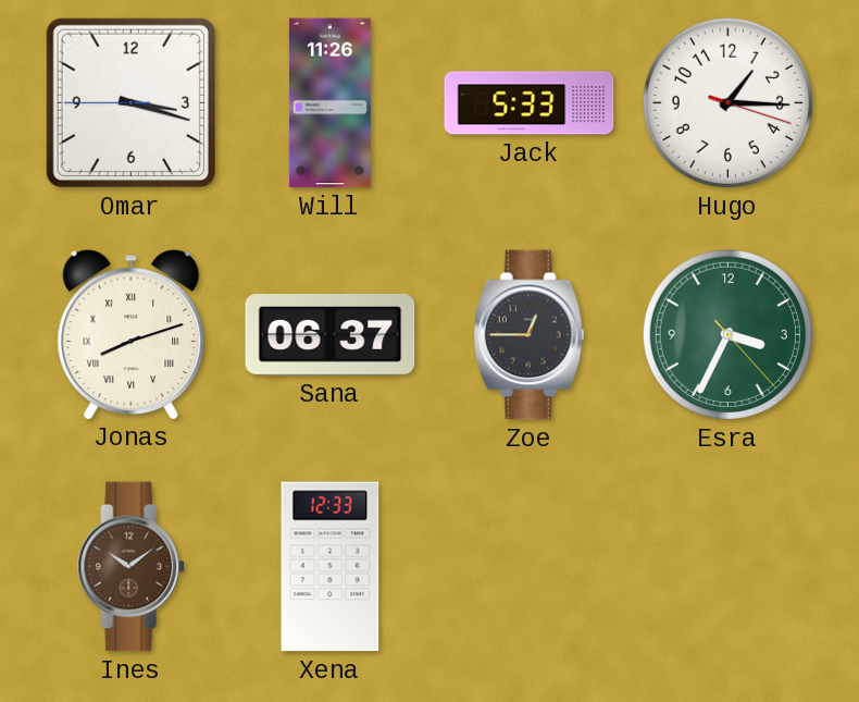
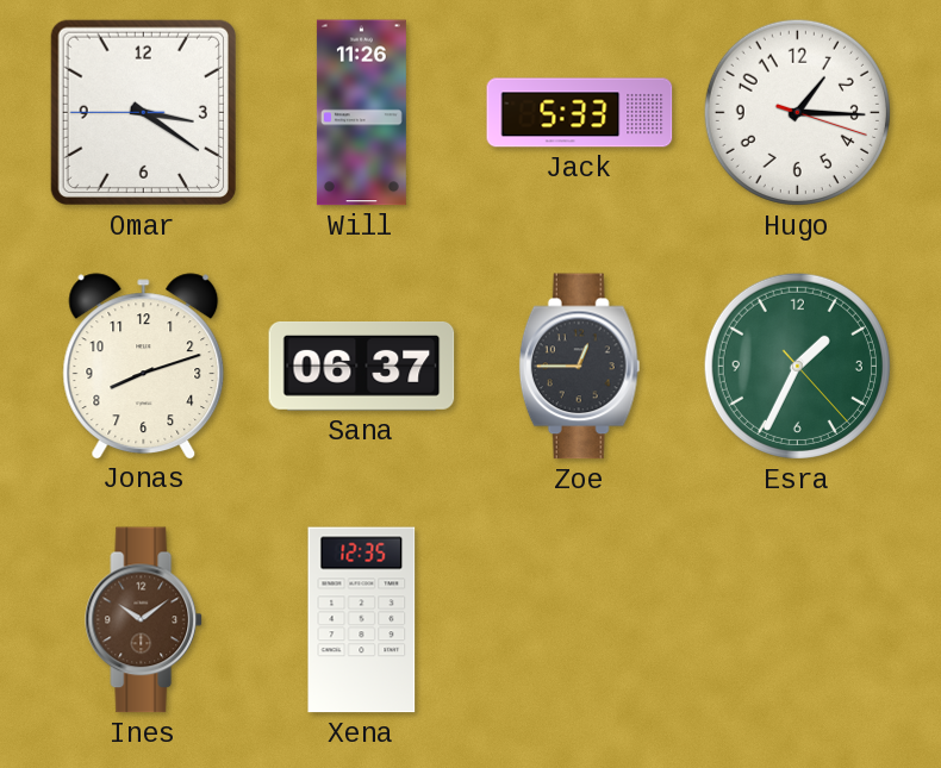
Omar: 3:17 -> 3:20
Jonas numerals: Roman -> Arabic
Esra: 3:34 -> 1:34
Xena: 12:33 -> 12:35
